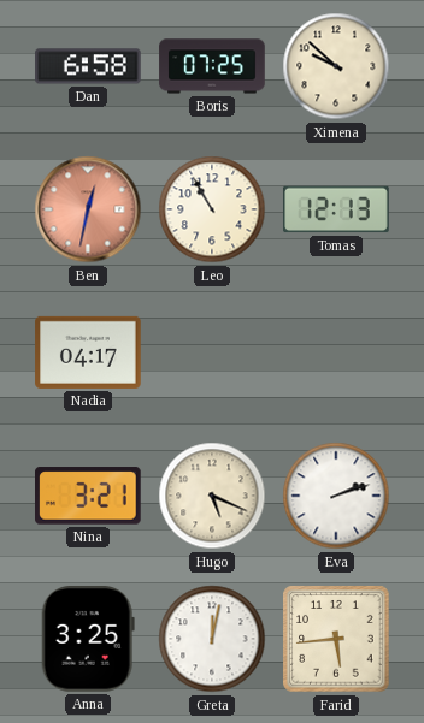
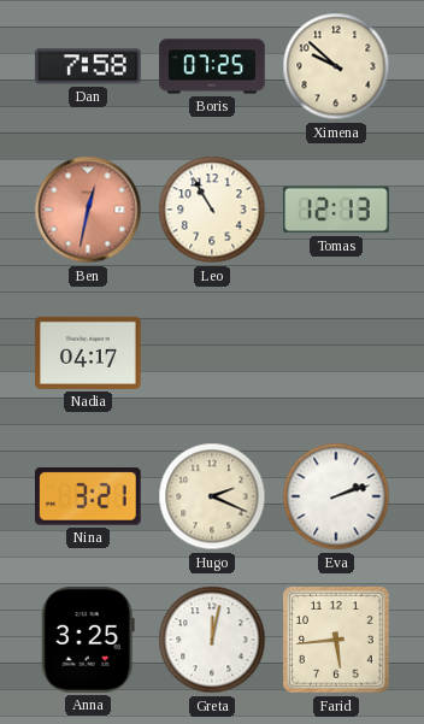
Dan: 6:58 -> 7:58
Hugo: 5:19 -> 2:19
